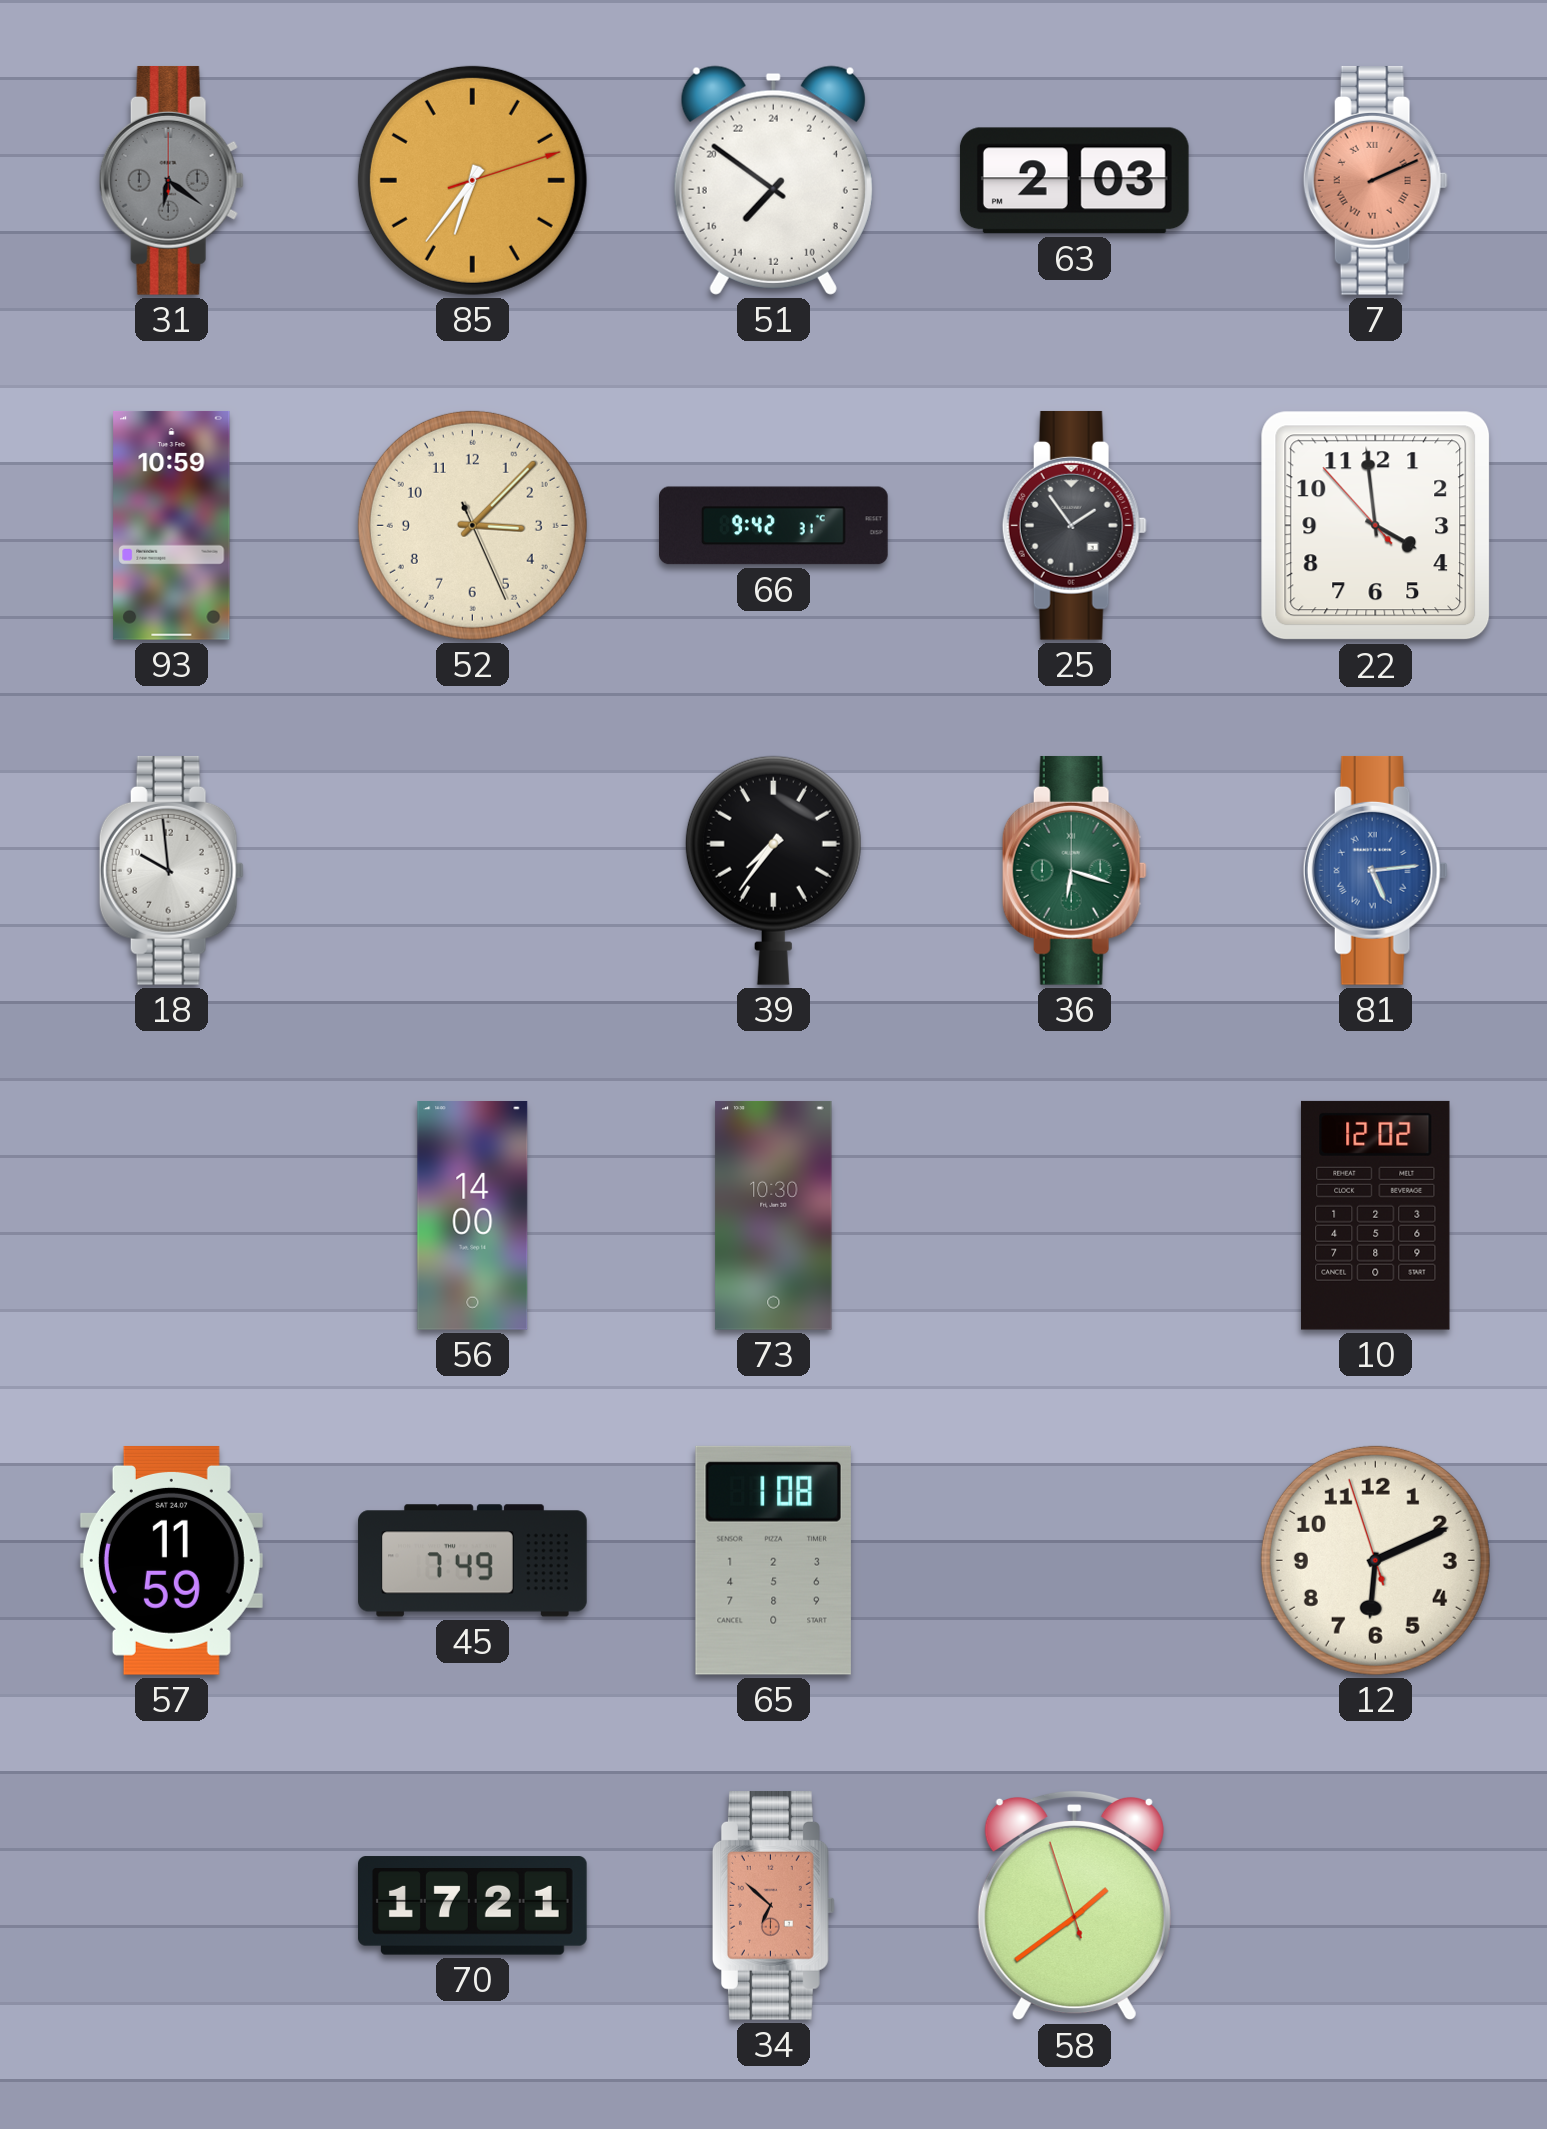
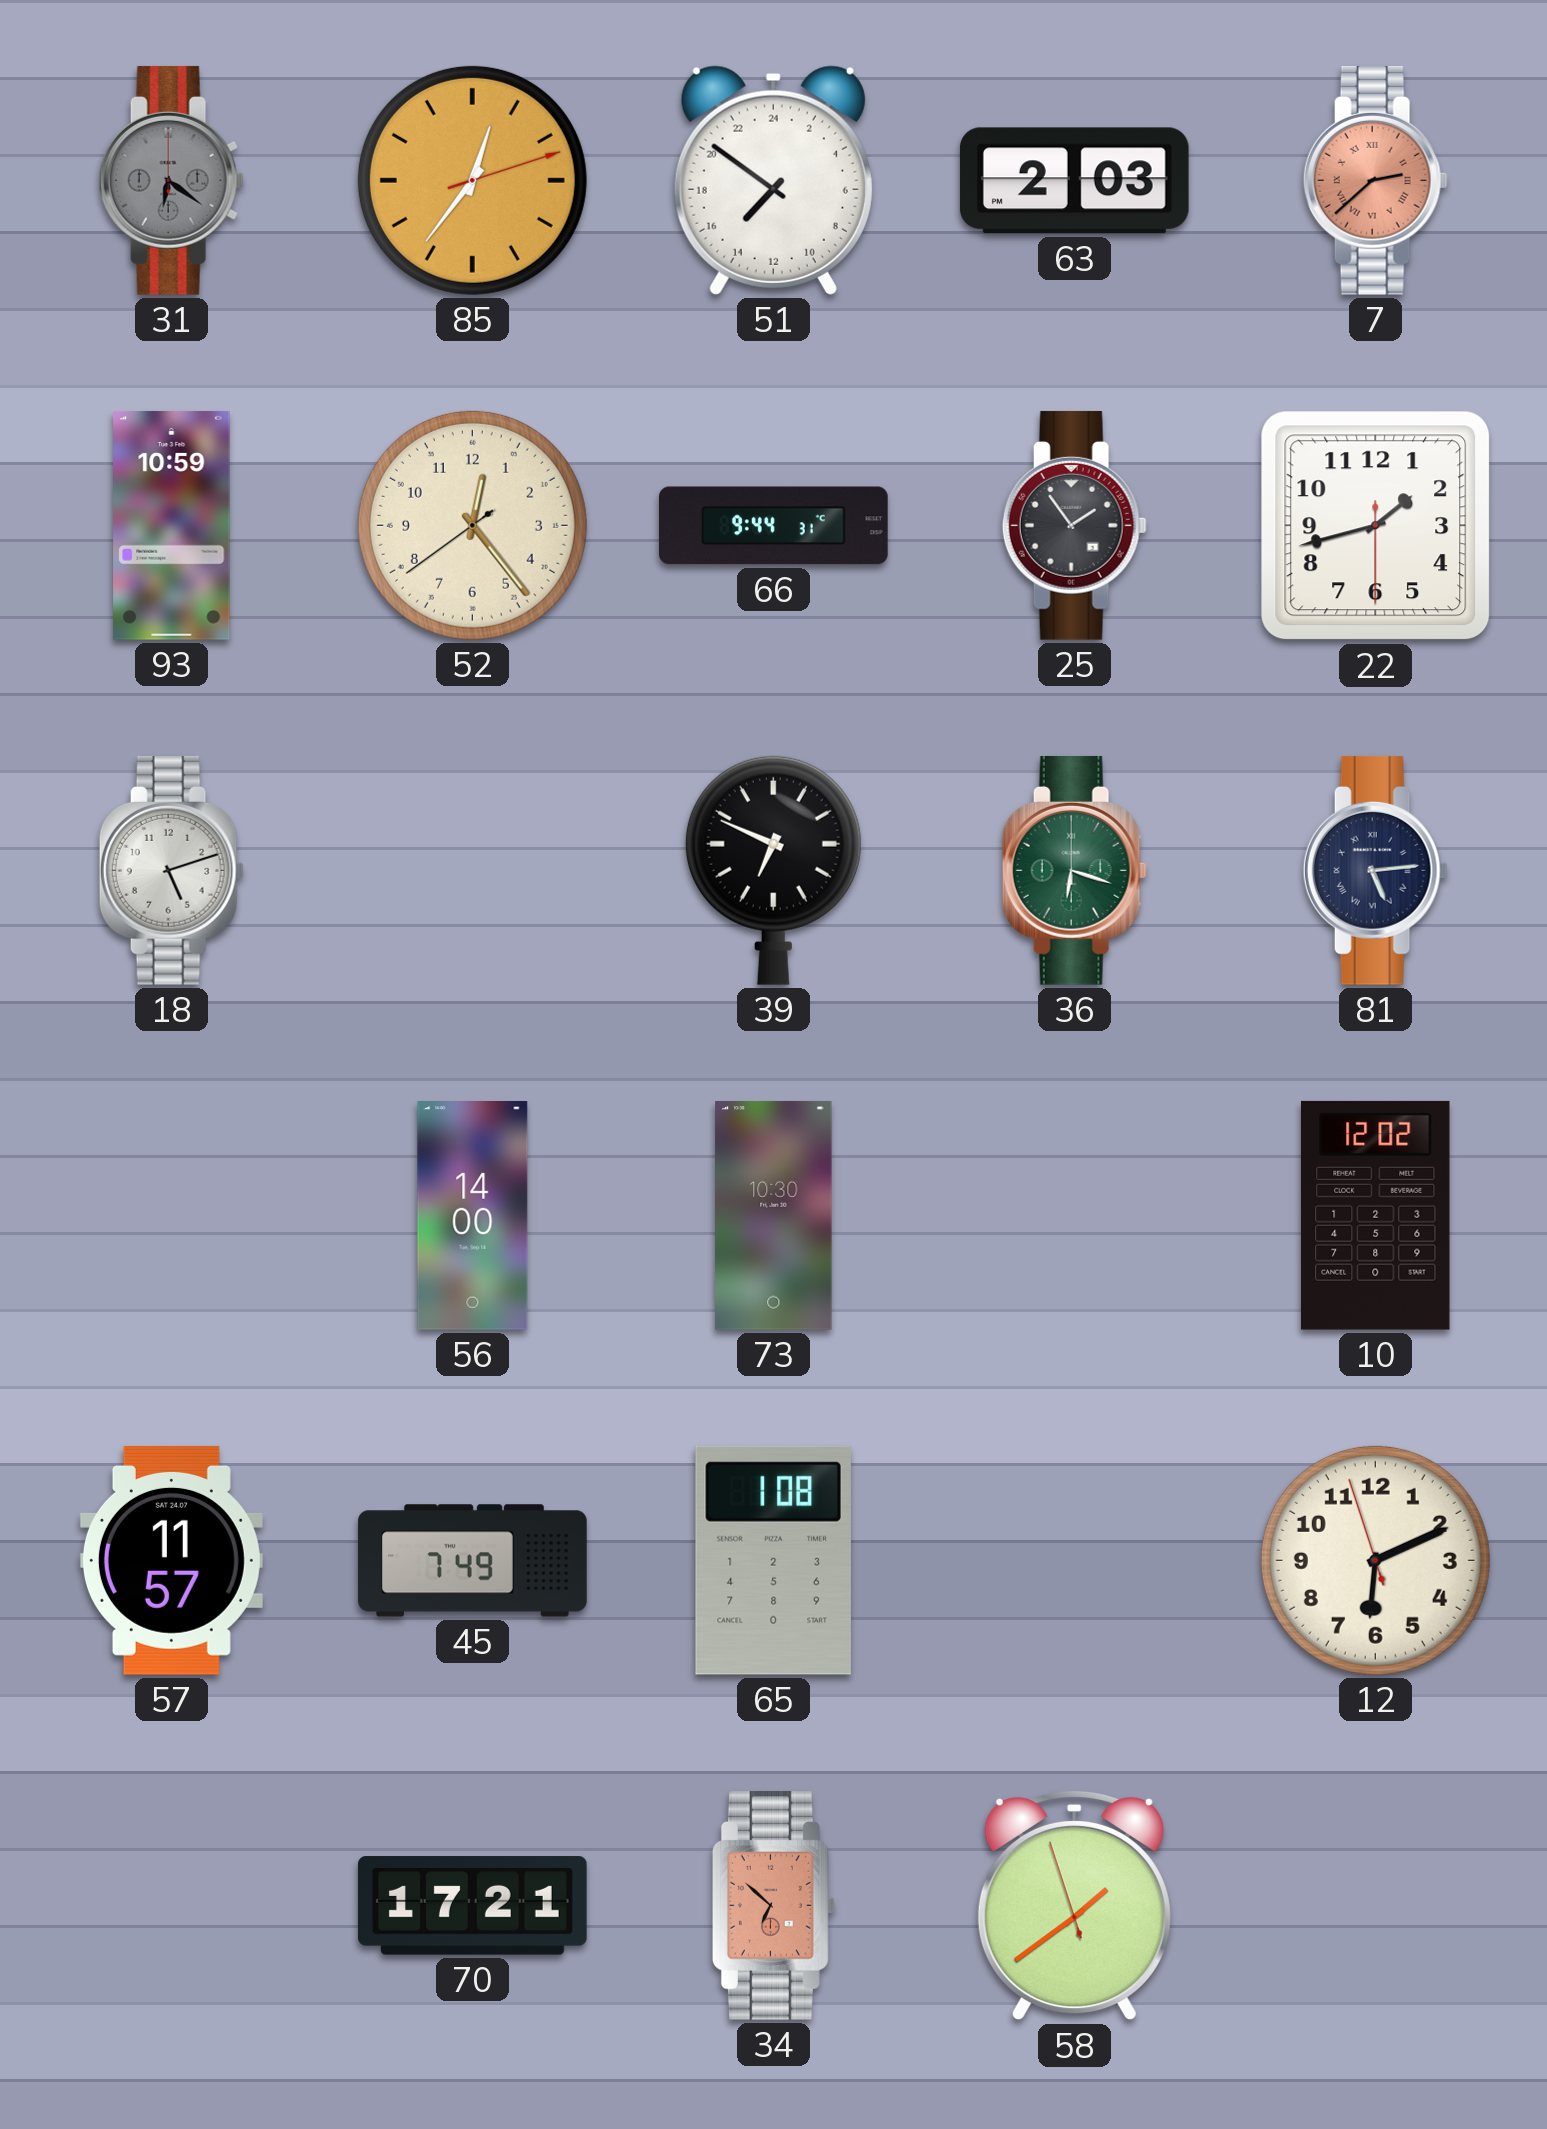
85: 6:36 -> 12:36
7: 2:11 -> 2:38
52: 3:07 -> 12:23
66: 9:42 -> 9:44
22: 3:58 -> 1:42
18: 9:59 -> 5:12
39: 7:36 -> 6:49
81 dial: blue -> navy
57: 11:59 -> 11:57
